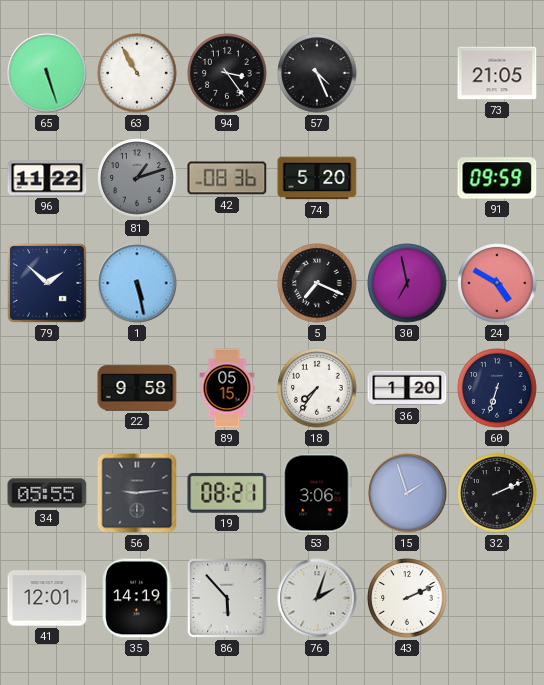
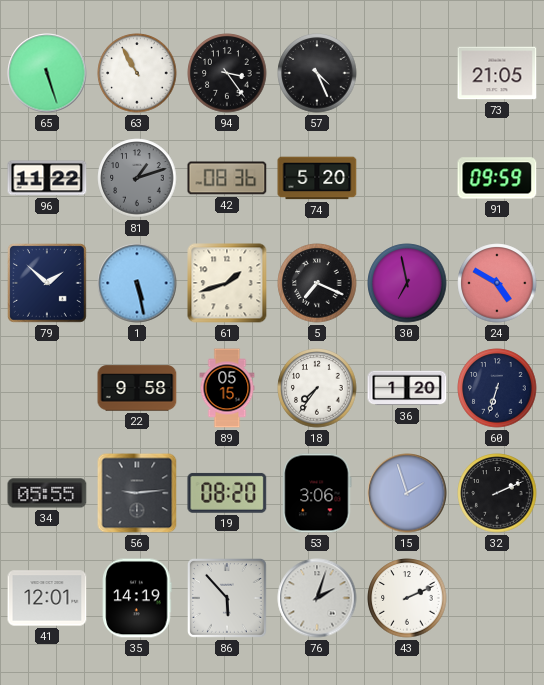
61: none -> 1:42
19: 08:21 -> 08:20
